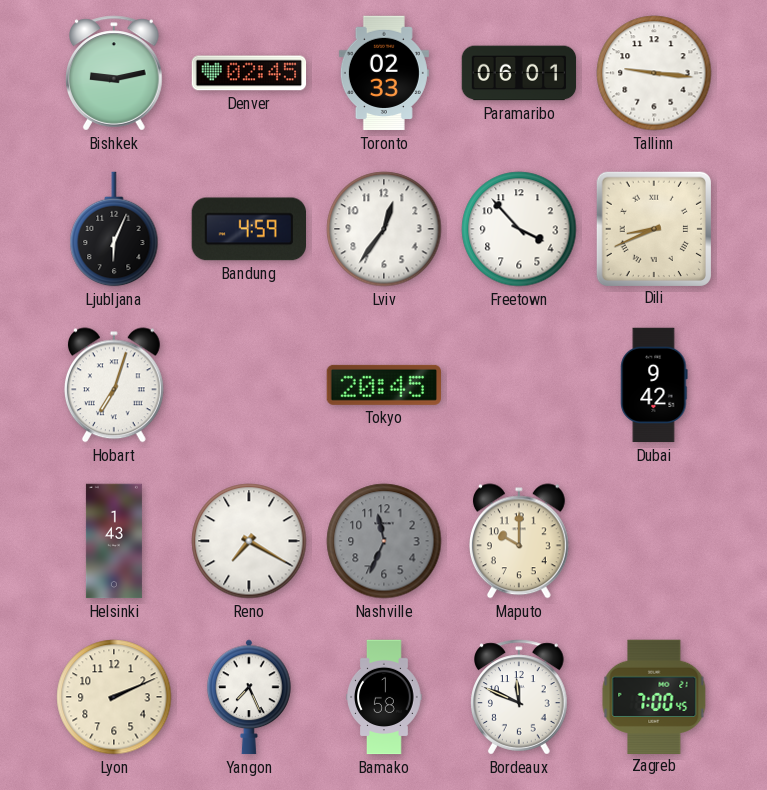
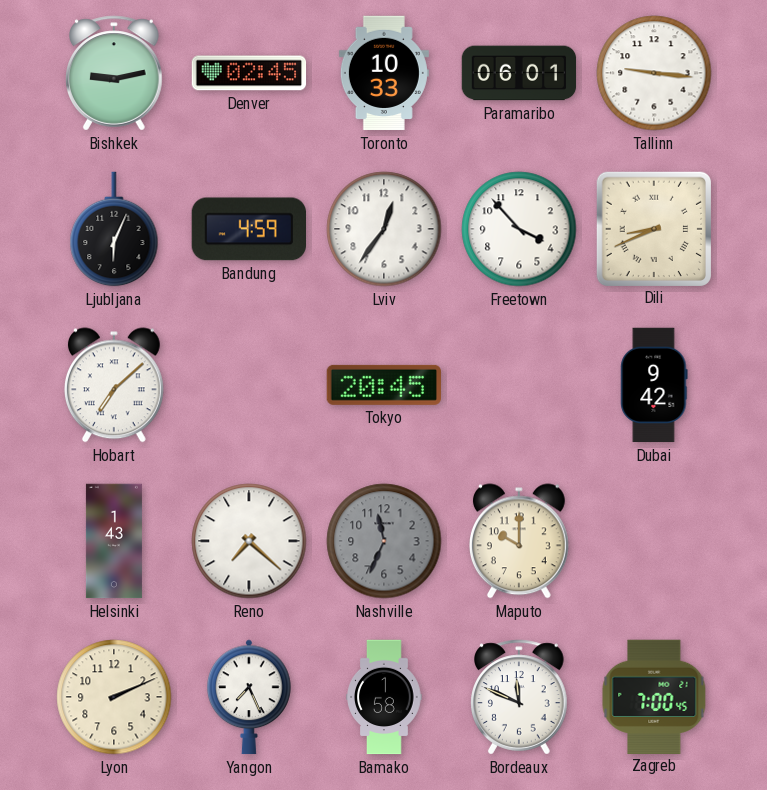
Toronto: 02:33 -> 10:33
Hobart: 7:03 -> 7:08
Reno: 7:20 -> 7:22
